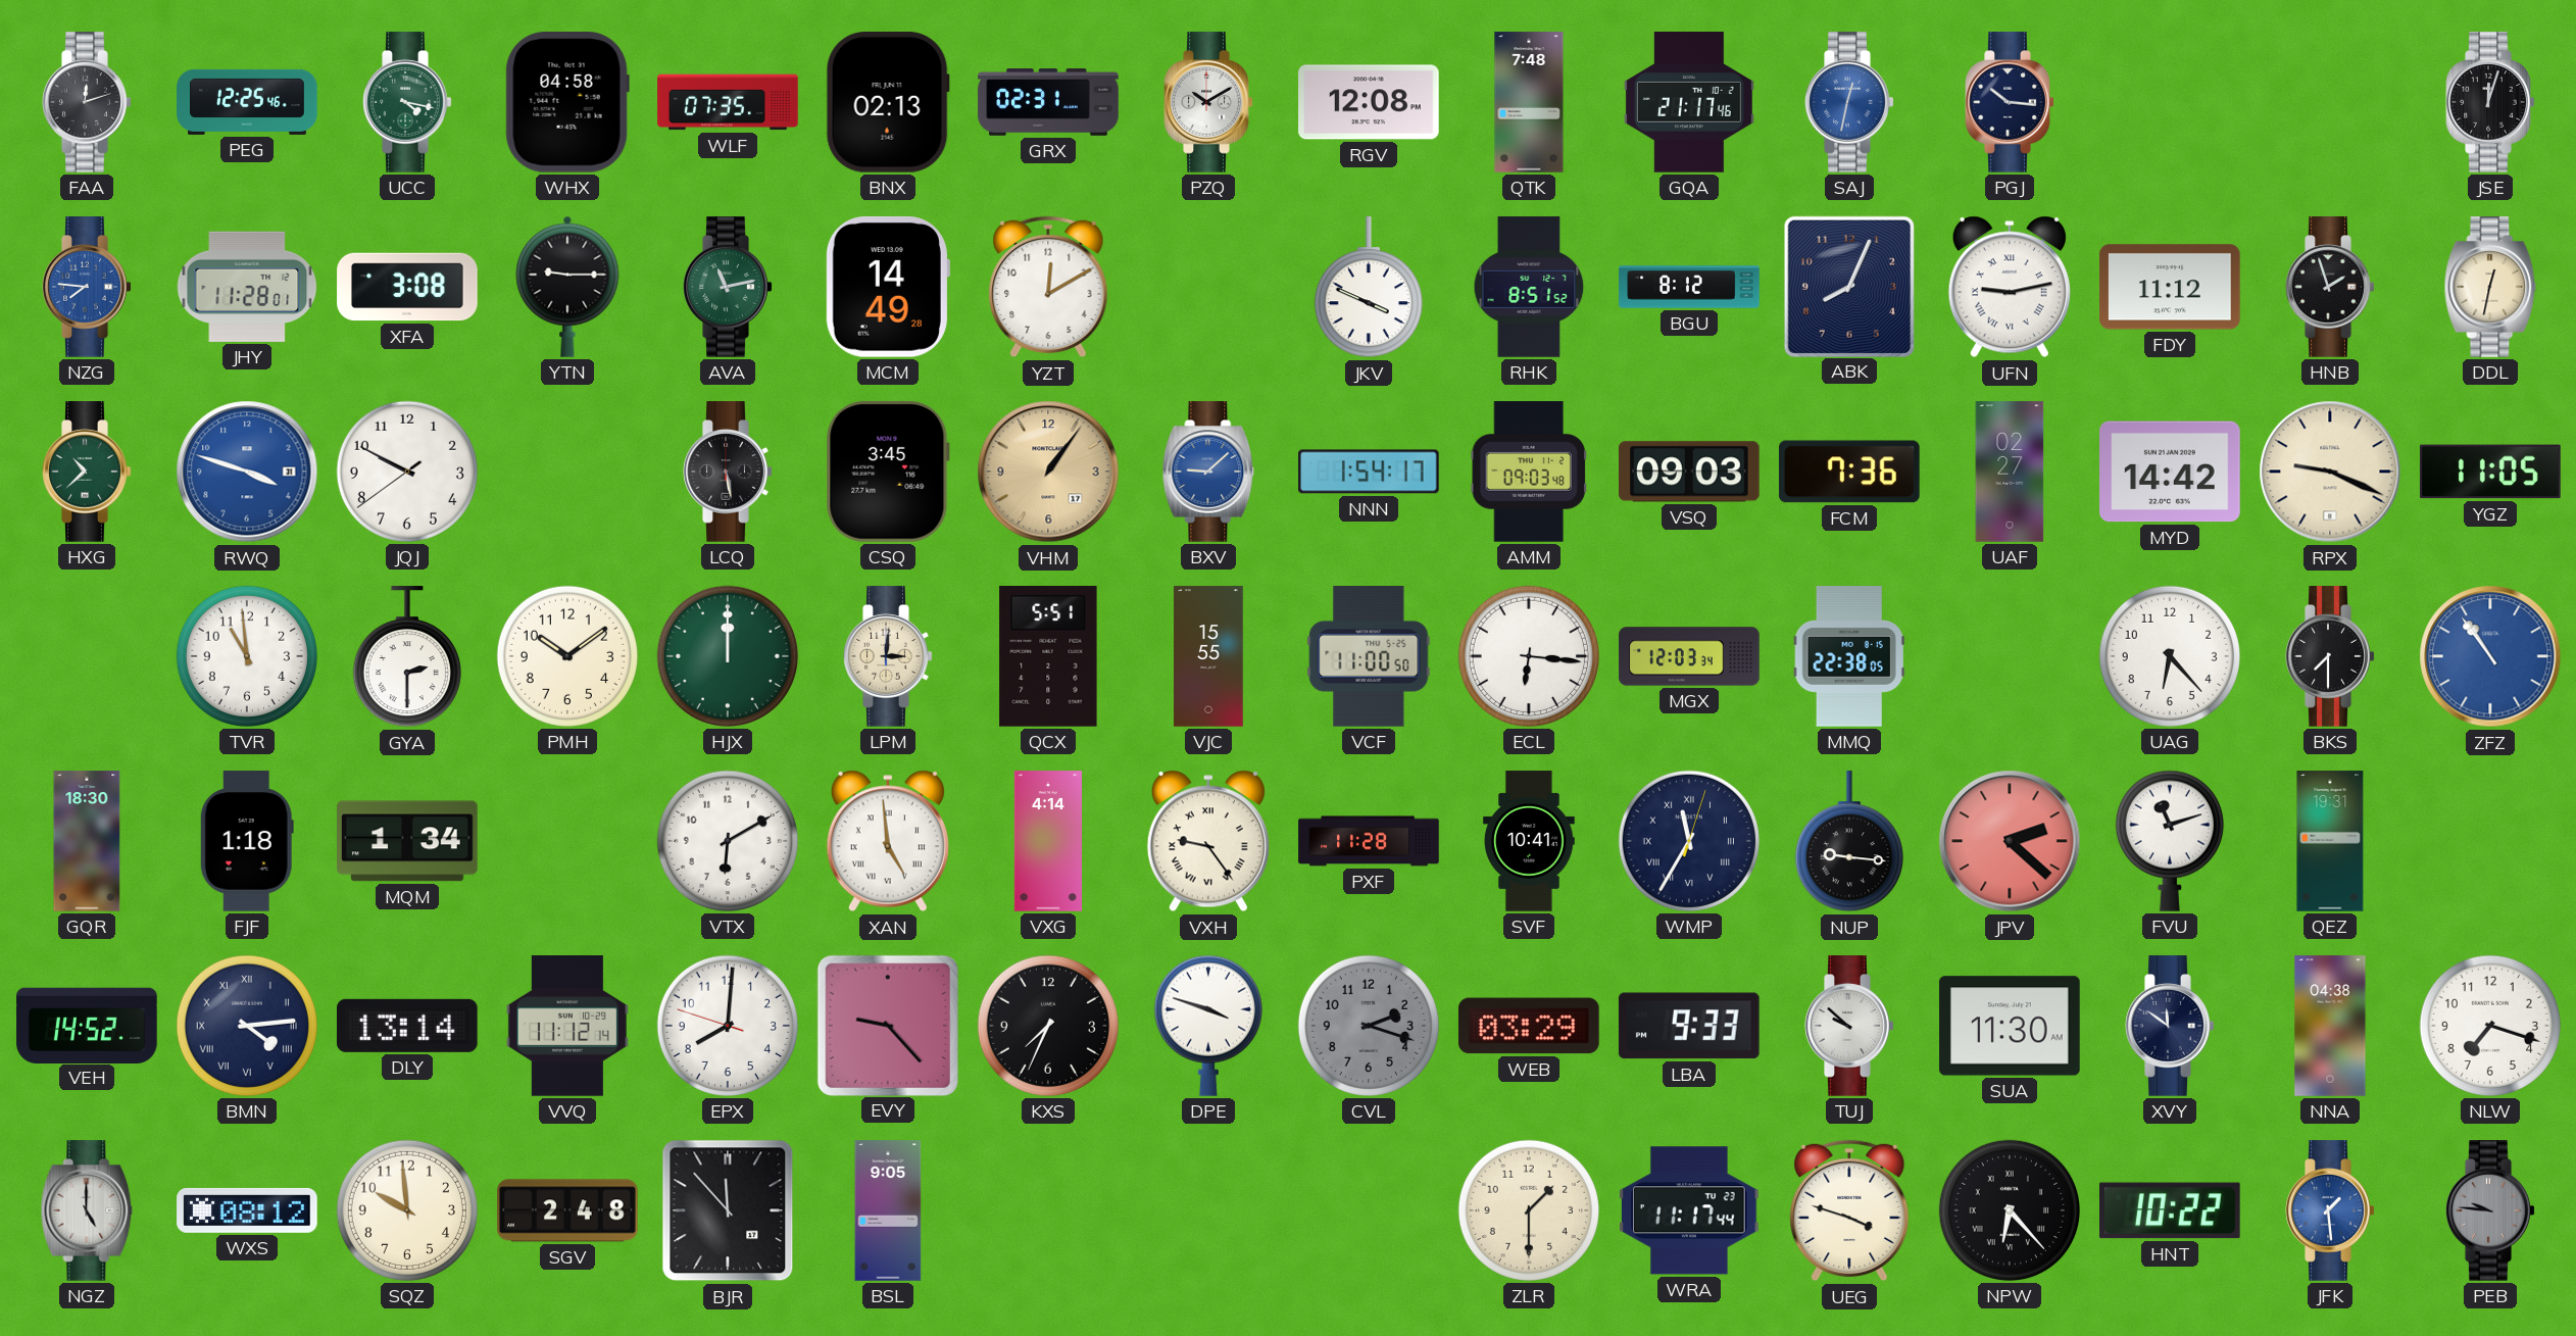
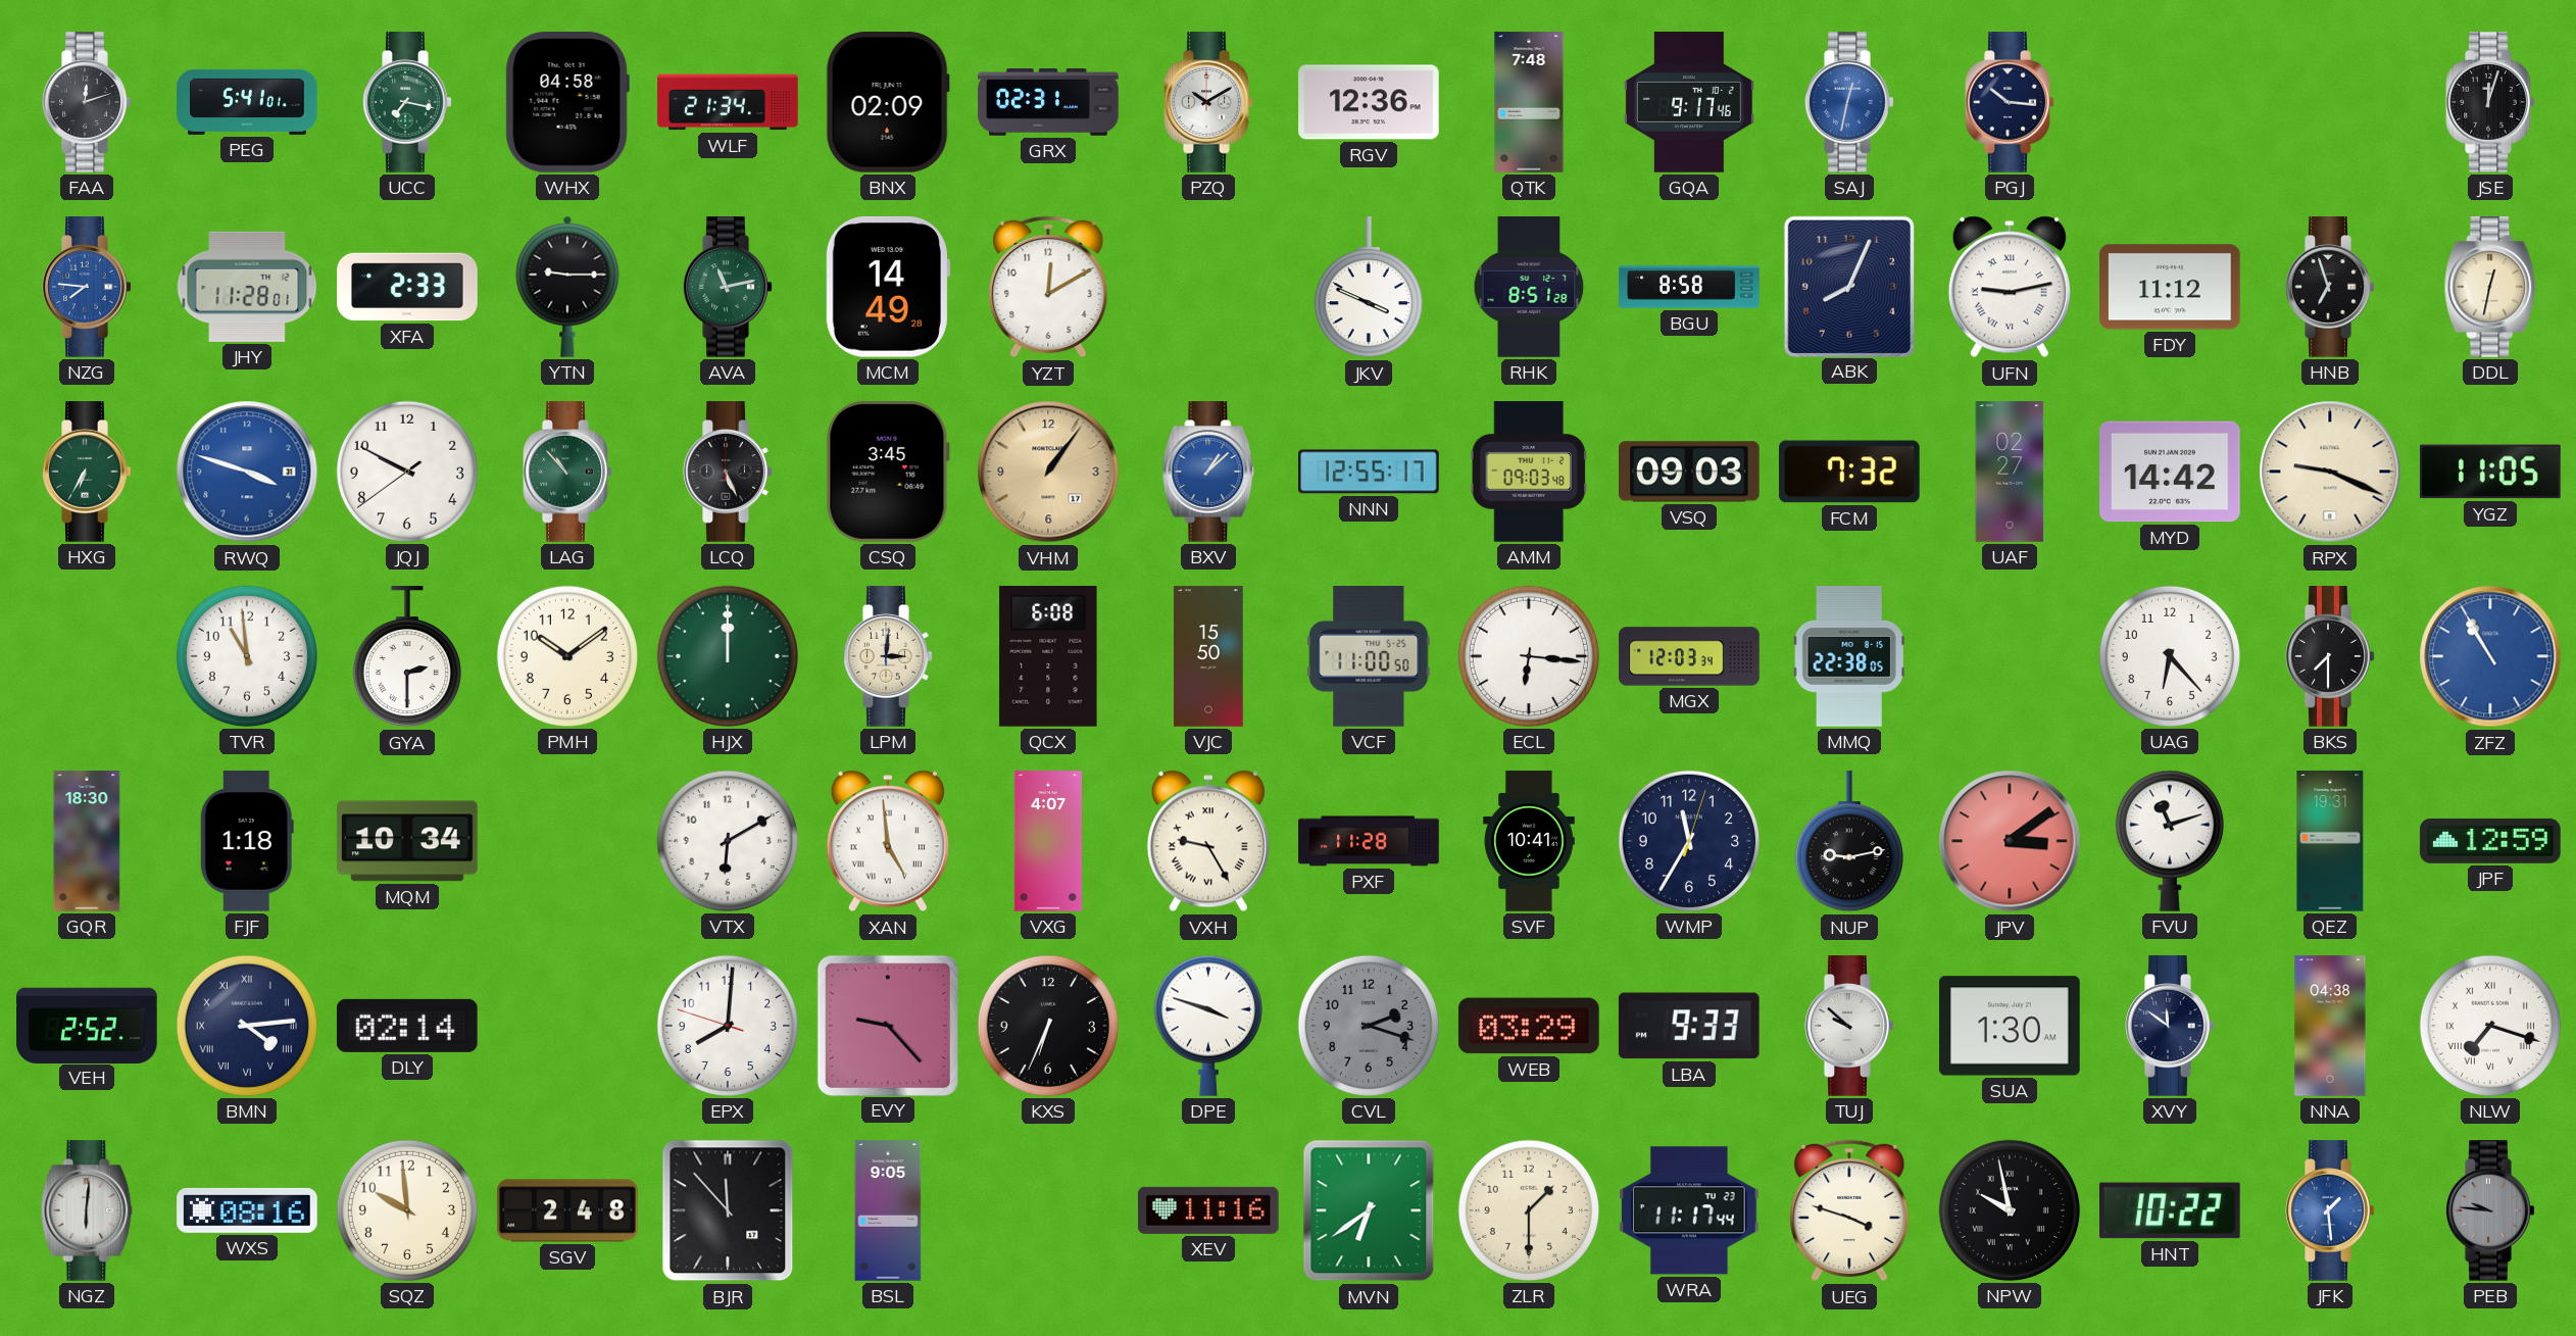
PEG: 12:25 -> 5:41
UCC: 4:17 -> 7:17
WLF: 07:35 -> 21:34
BNX: 02:13 -> 02:09
RGV: 12:08 -> 12:36
GQA: 21:17 -> 9:17
XFA: 3:08 -> 2:33
RHK: 8:51:52 -> 8:51:28
BGU: 8:12 -> 8:58
HNB: 1:57 -> 6:57
HXG: 10:38 -> 6:35
LAG: none -> 10:53
LCQ: 5:28 -> 5:26
BXV: 9:08 -> 1:08
NNN: 1:54 -> 12:55
FCM: 7:36 -> 7:32
QCX: 5:51 -> 6:08
VJC: 15:55 -> 15:50
ZFZ: 10:54 -> 10:55
MQM: 1:34 -> 10:34
VXG: 4:14 -> 4:07
VXH: 9:24 -> 9:25
WMP numerals: Roman -> Arabic
NUP: 9:16 -> 9:13
JPV: 2:22 -> 3:09
JPF: none -> 12:59
VEH: 14:52 -> 2:52
DLY: 13:14 -> 02:14
VVQ: 11:12 -> none
KXS: 7:34 -> 6:34
SUA: 11:30 -> 1:30
NLW numerals: Arabic -> Roman
NGZ: 5:00 -> 6:01
WXS: 08:12 -> 08:16
XEV: none -> 11:16
MVN: none -> 6:39
NPW: 6:23 -> 9:58
